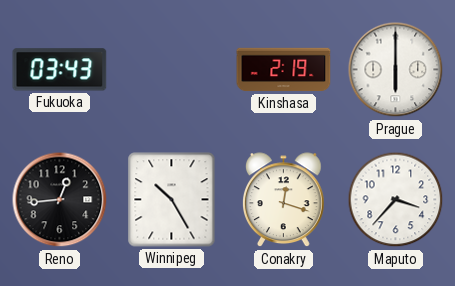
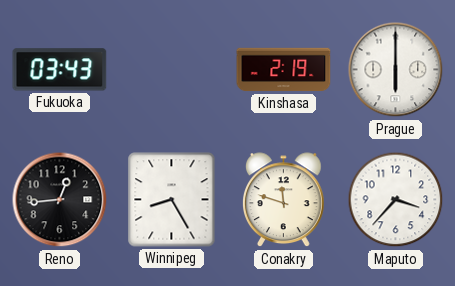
Winnipeg: 10:25 -> 8:25
Conakry: 12:18 -> 11:48
